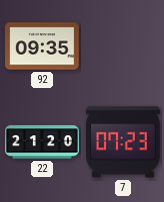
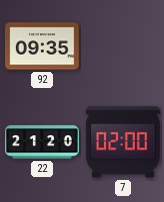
7: 07:23 -> 02:00
